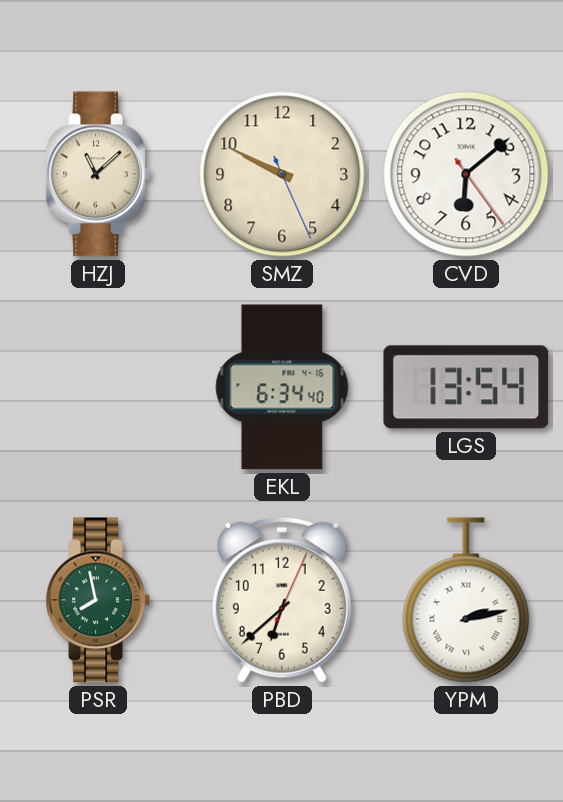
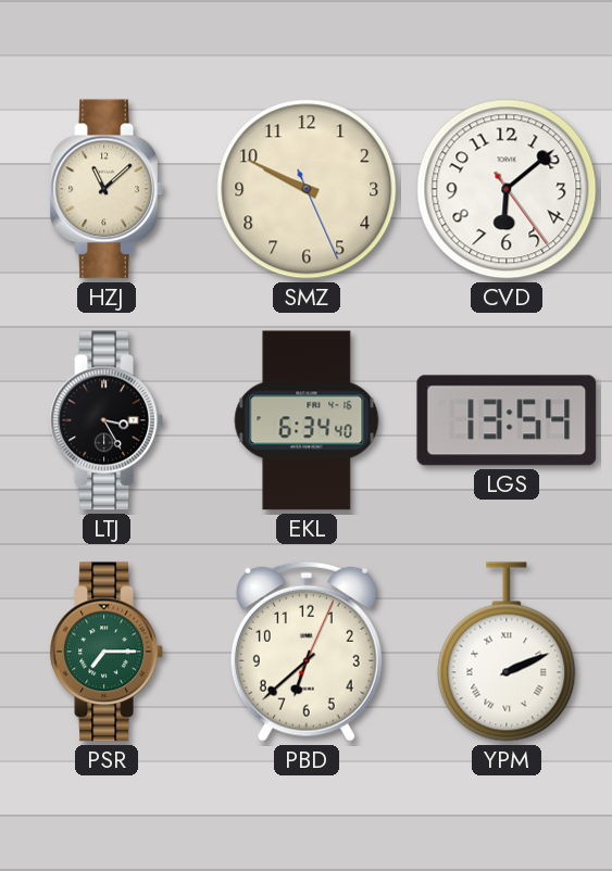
LTJ: none -> 3:25
PSR: 7:58 -> 7:15
YPM: 2:13 -> 2:11
